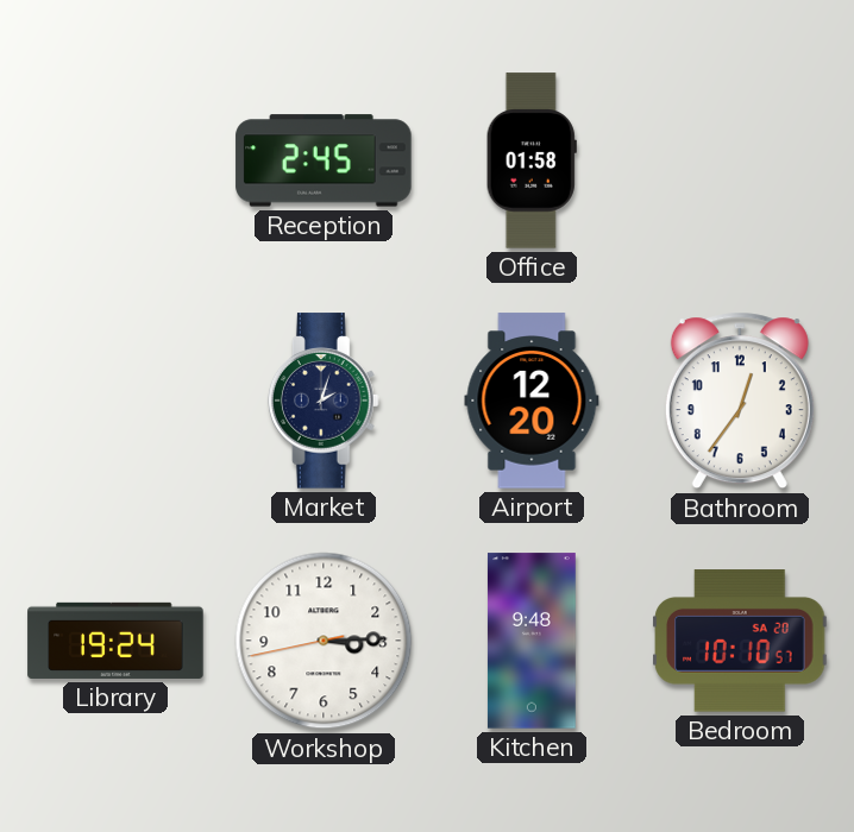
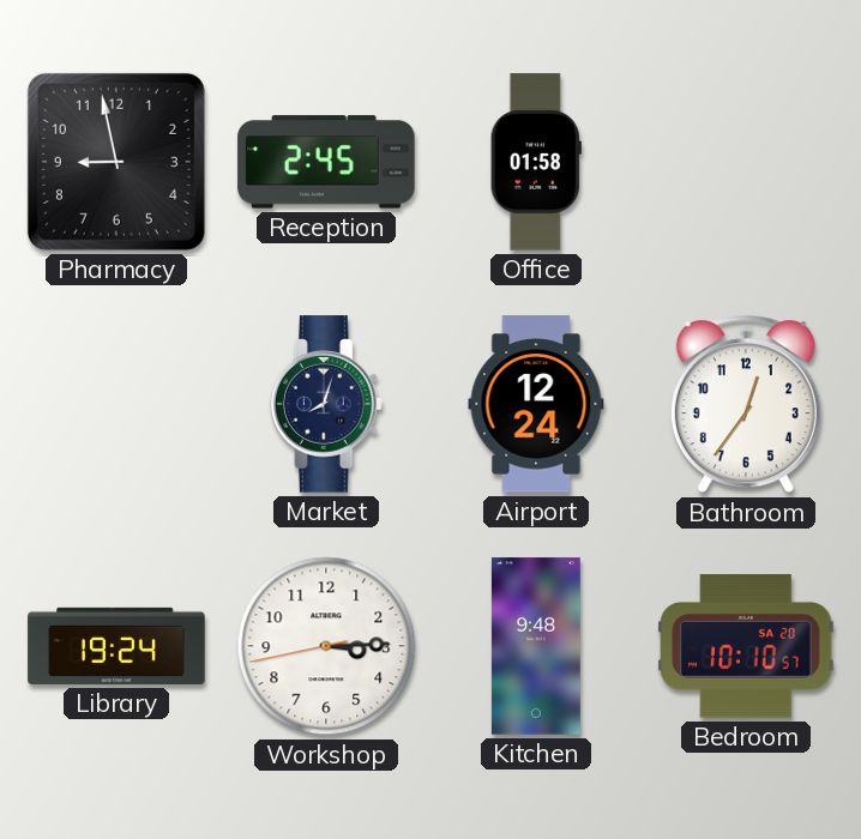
Pharmacy: none -> 8:58
Market: 2:03 -> 8:03
Airport: 12:20 -> 12:24
